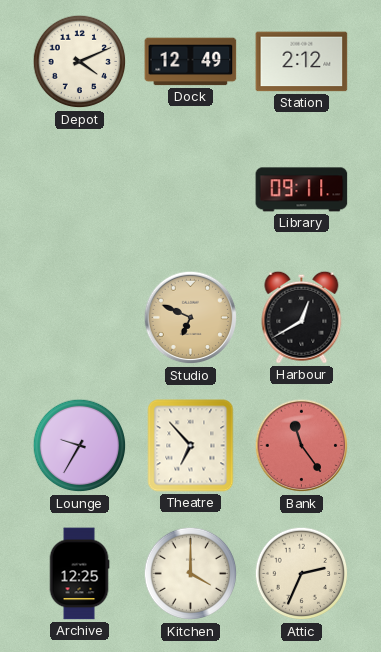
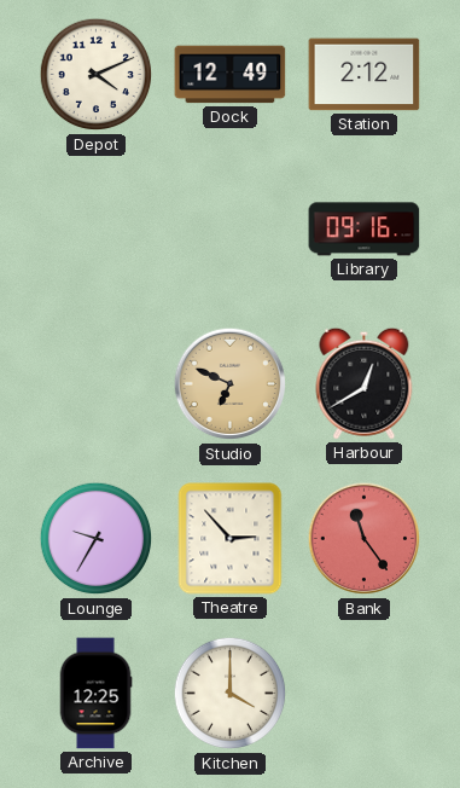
Library: 09:11 -> 09:16
Theatre: 6:53 -> 2:53
Attic: 2:34 -> none
